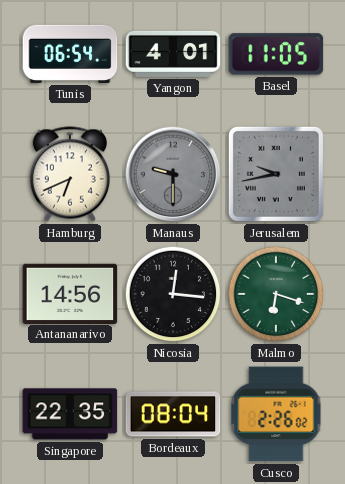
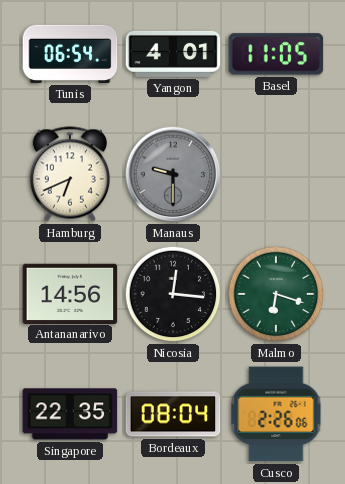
Jerusalem: 9:43 -> none
Cusco: 2:26:02 -> 2:26:06
